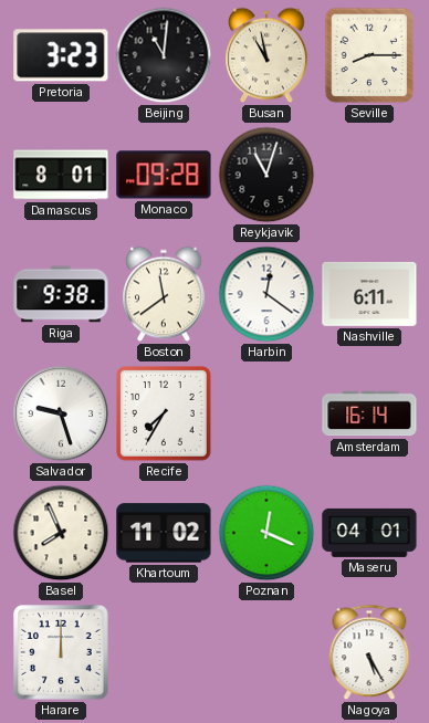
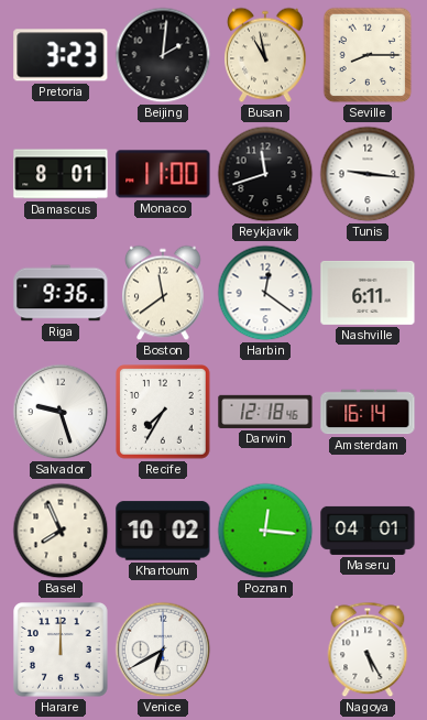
Beijing: 11:01 -> 2:01
Monaco: 09:28 -> 11:00
Reykjavik: 11:03 -> 11:42
Tunis: none -> 9:16
Riga: 9:38 -> 9:36
Darwin: none -> 12:18
Khartoum: 11:02 -> 10:02
Poznan: 12:19 -> 12:16
Venice: none -> 6:40
